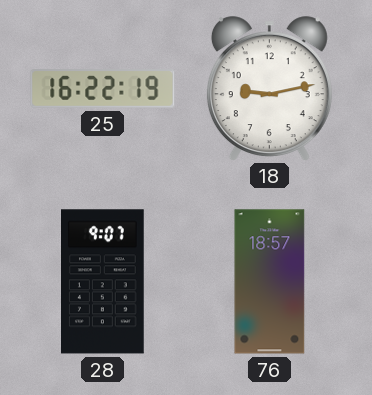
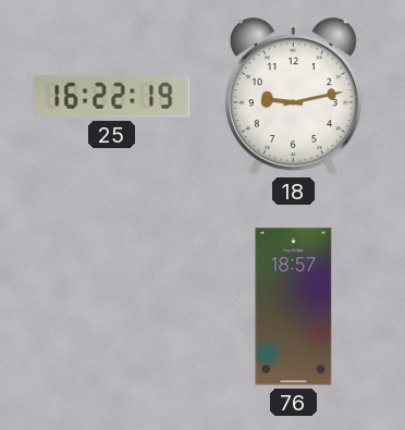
28: 9:07 -> none
